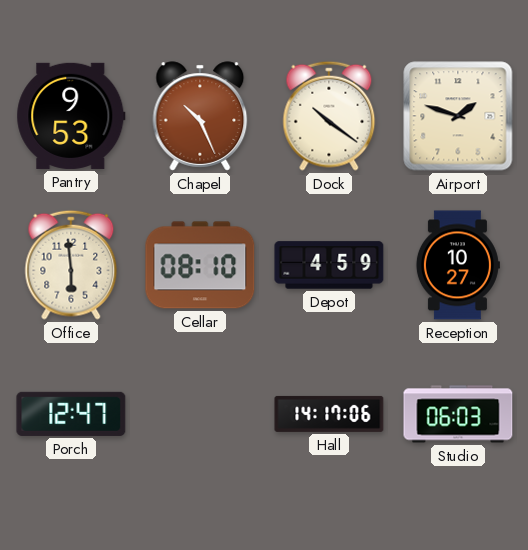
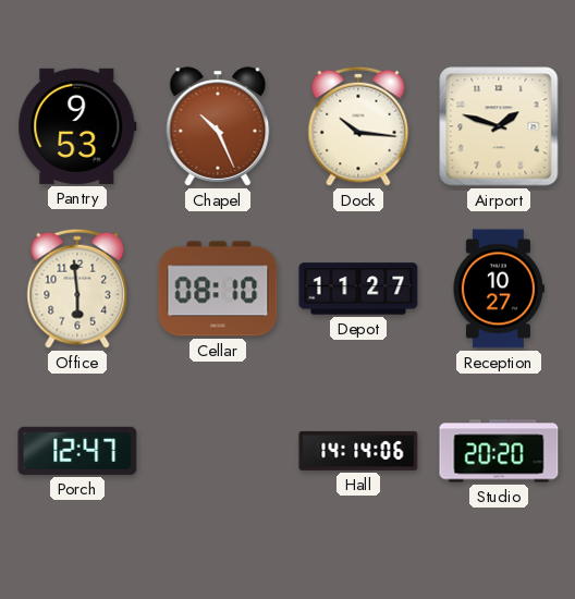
Dock: 10:21 -> 10:16
Depot: 4:59 -> 11:27
Hall: 14:17 -> 14:14
Studio: 06:03 -> 20:20
